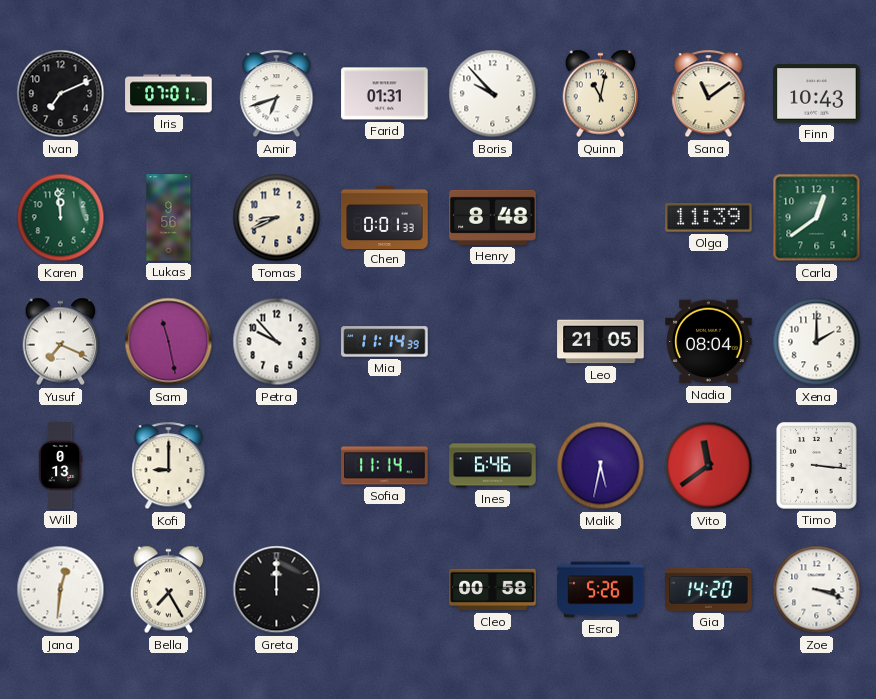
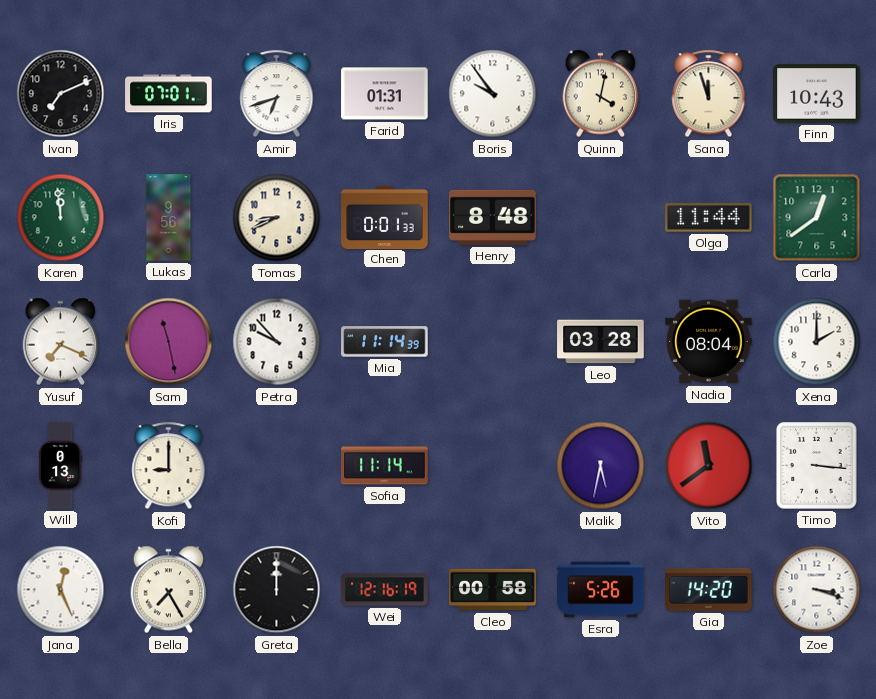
Boris: 9:53 -> 9:54
Quinn: 11:02 -> 4:02
Sana: 11:09 -> 11:57
Olga: 11:39 -> 11:44
Leo: 21:05 -> 03:28
Ines: 6:46 -> none
Jana: 12:31 -> 12:26
Wei: none -> 12:16
